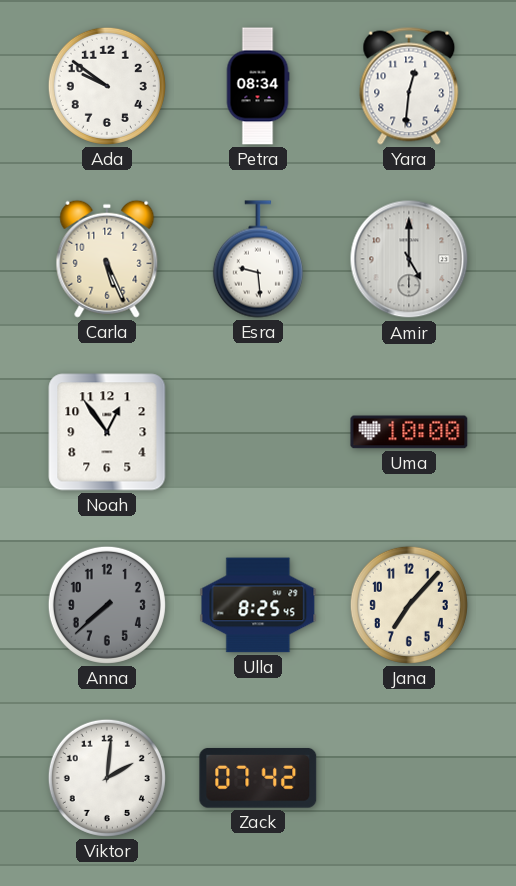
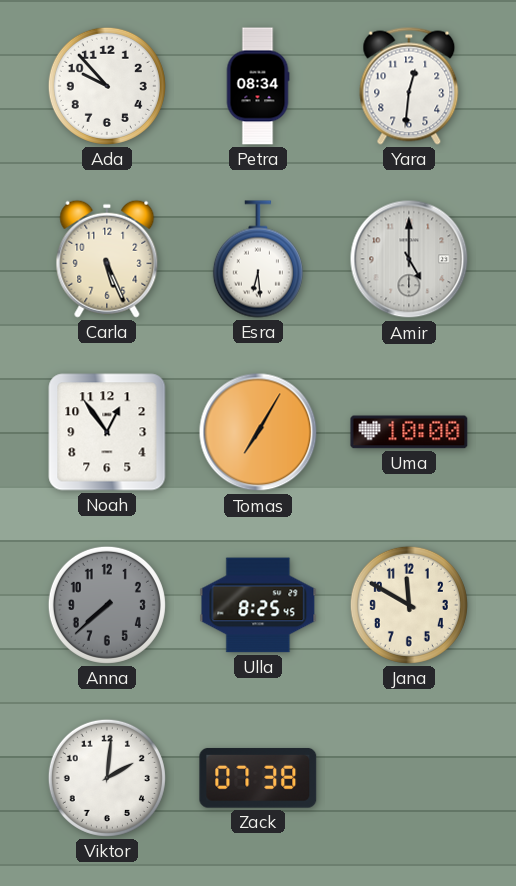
Ada: 9:51 -> 9:53
Esra: 9:29 -> 6:29
Tomas: none -> 7:05
Jana: 7:07 -> 11:50
Zack: 07:42 -> 07:38
